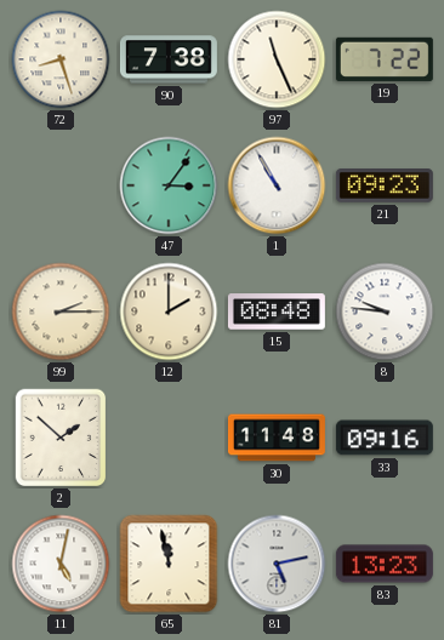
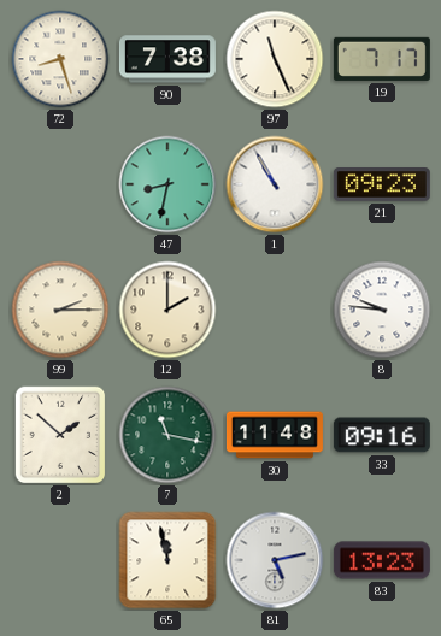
19: 7:22 -> 7:17
47: 3:06 -> 8:32
15: 08:48 -> none
7: none -> 11:17
11: 5:02 -> none
